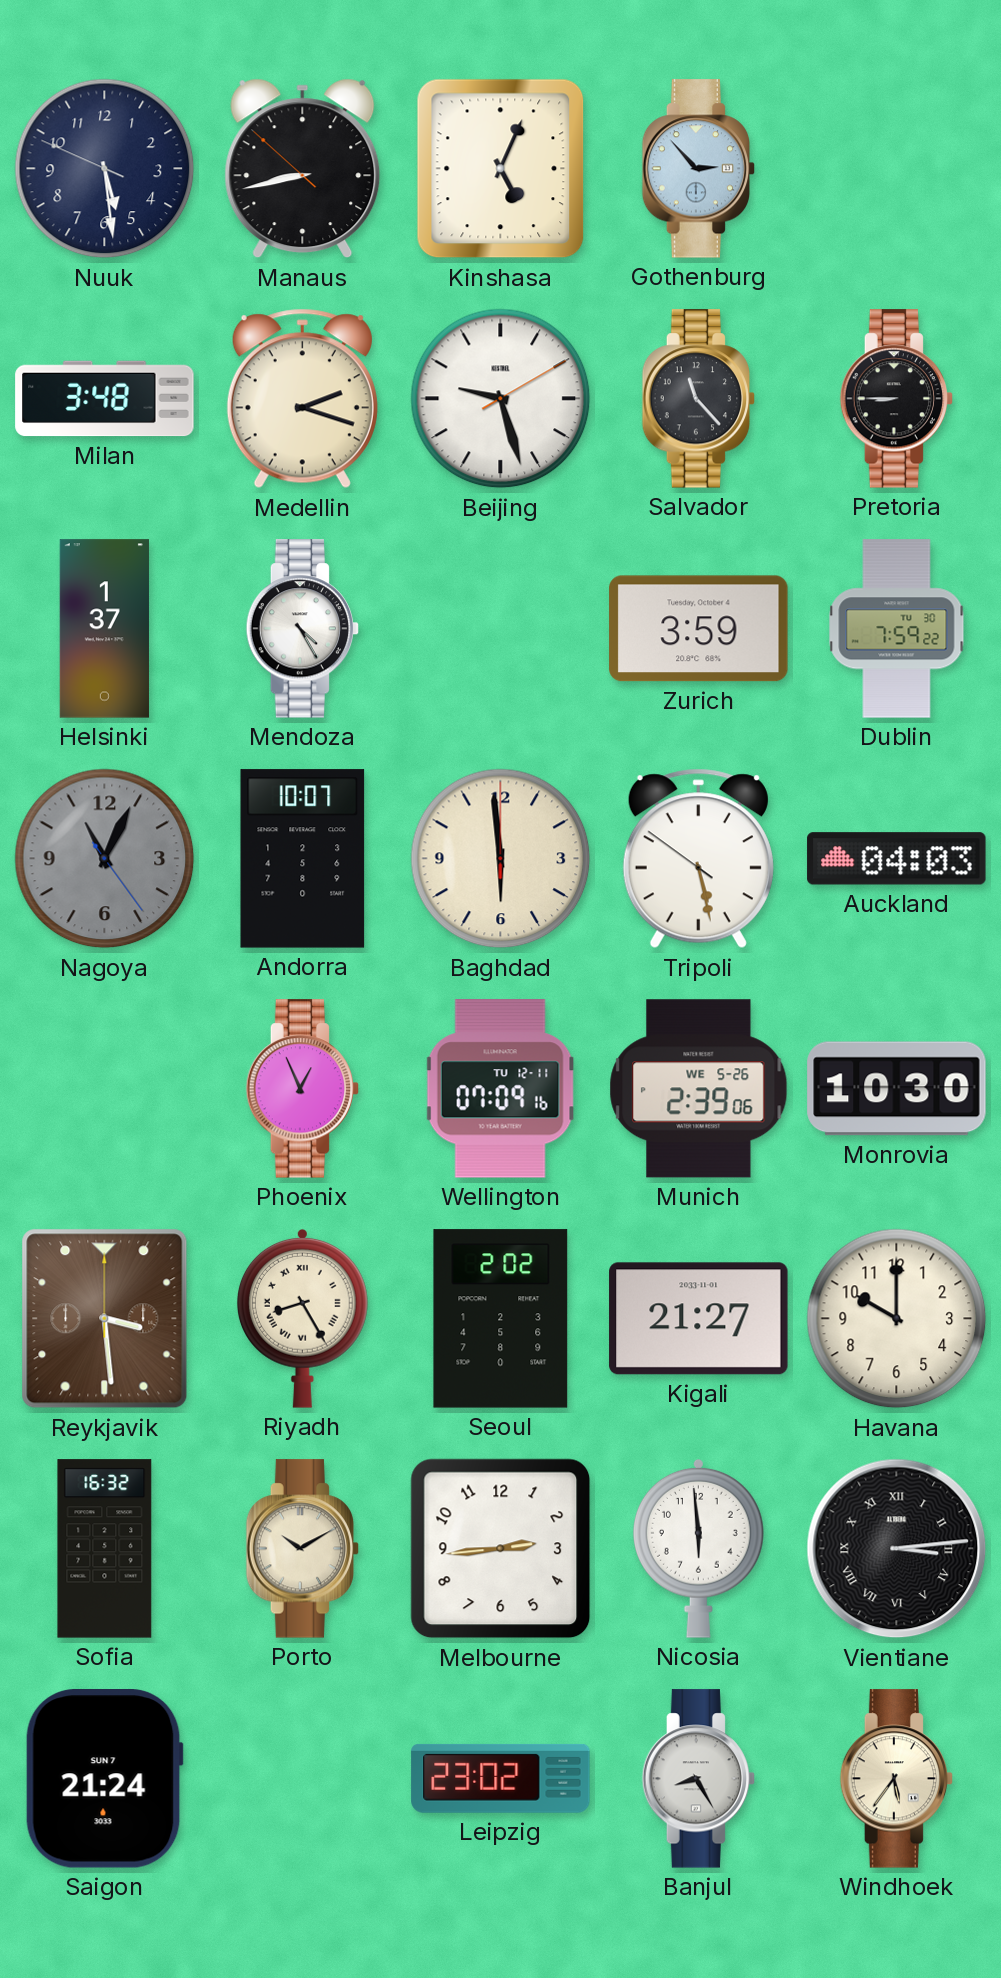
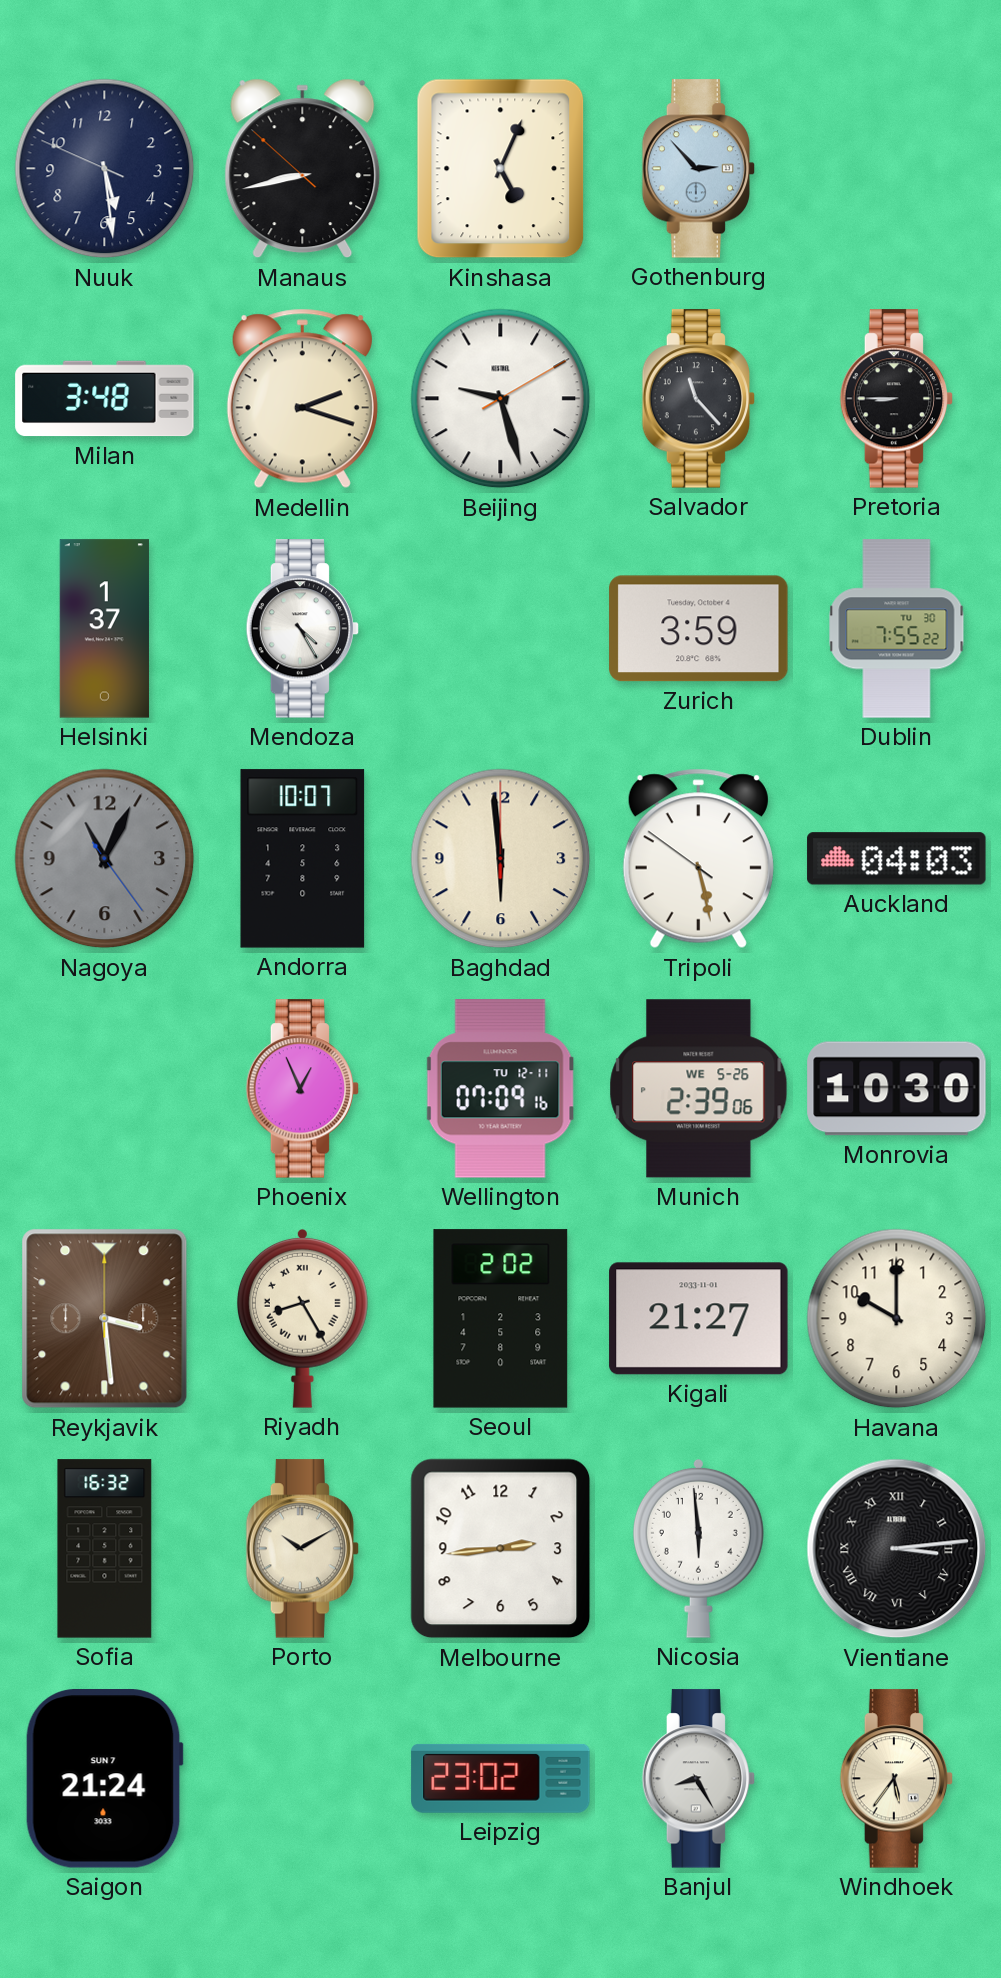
Dublin: 7:59 -> 7:55
